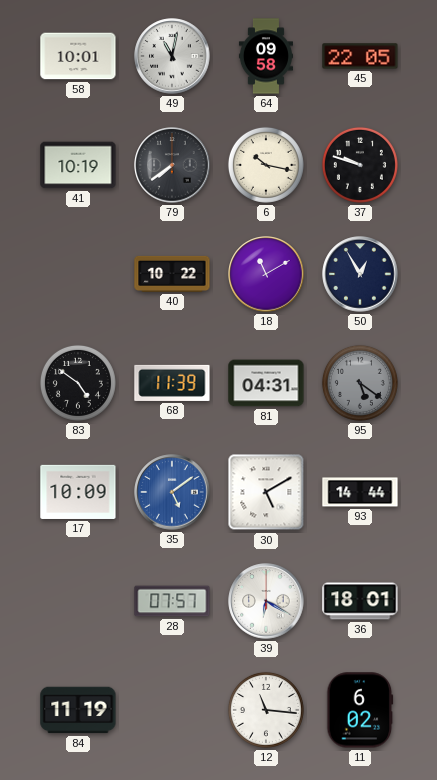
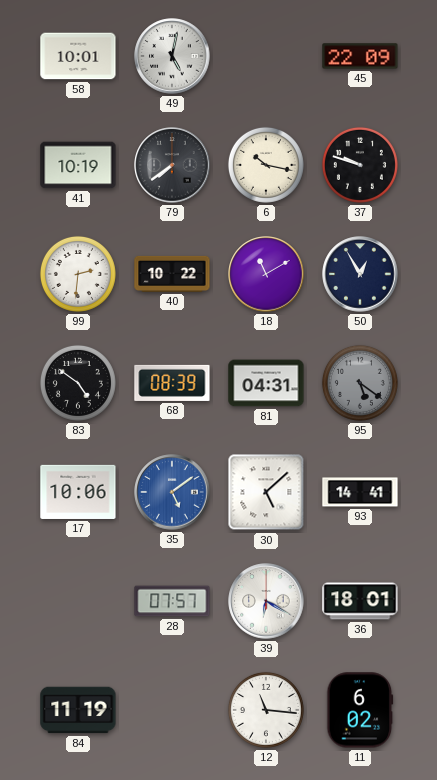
49: 11:02 -> 5:02
64: 09:58 -> none
45: 22:05 -> 22:09
99: none -> 2:31
68: 11:39 -> 08:39
17: 10:09 -> 10:06
30: 5:10 -> 5:08
93: 14:44 -> 14:41
